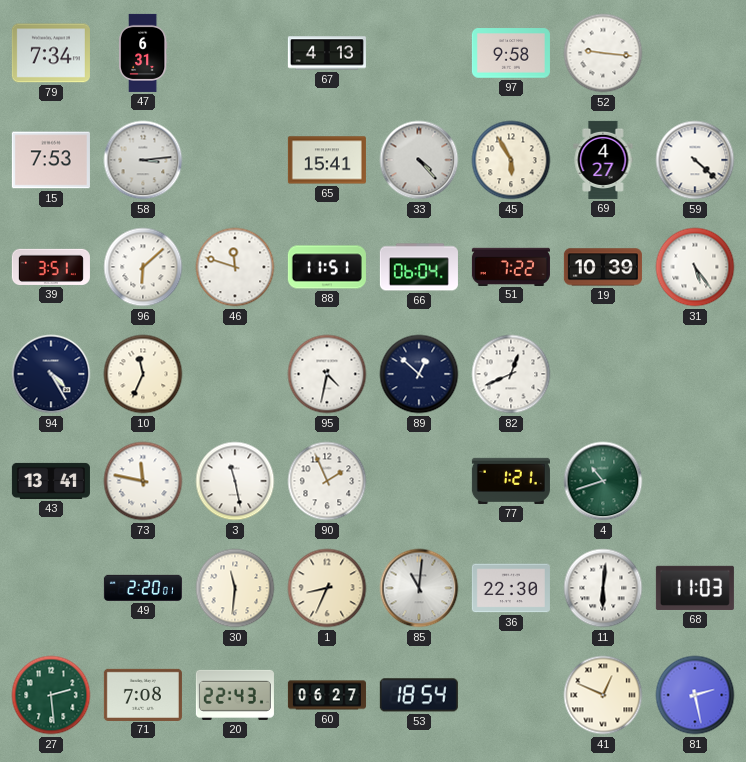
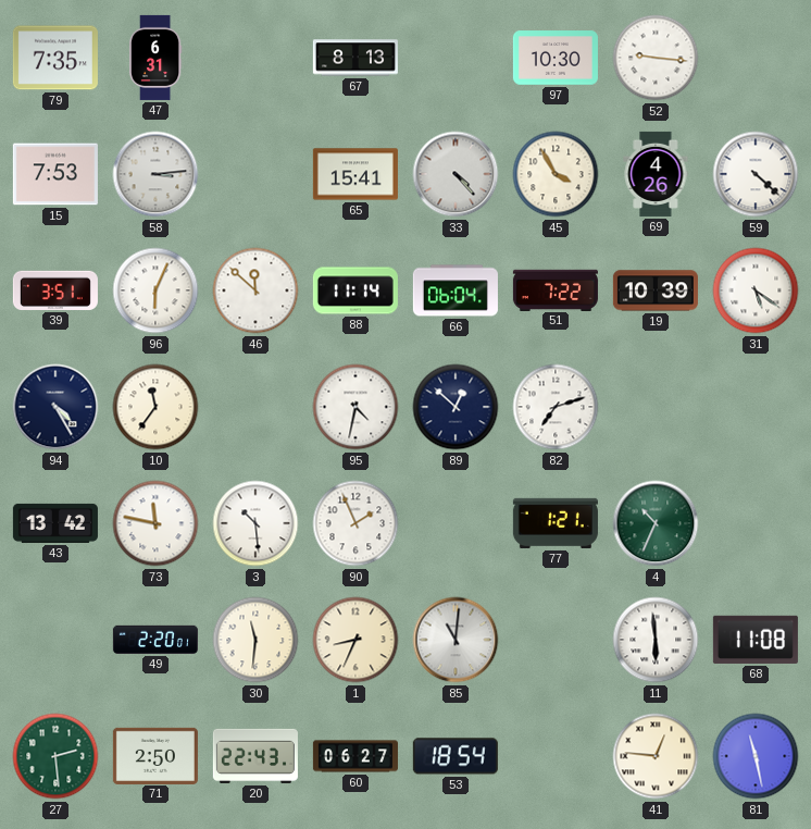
79: 7:34 -> 7:35
67: 4:13 -> 8:13
97: 9:58 -> 10:30
45: 5:55 -> 3:55
69: 4:27 -> 4:26
96: 6:08 -> 6:04
46: 11:48 -> 11:52
88: 11:51 -> 11:14
31: 5:24 -> 5:21
10: 11:34 -> 11:36
82: 12:41 -> 7:12
43: 13:41 -> 13:42
3: 11:28 -> 10:29
4: 10:42 -> 10:34
36: 22:30 -> none
11: 6:01 -> 5:59
68: 11:03 -> 11:08
71: 7:08 -> 2:50
41: 12:49 -> 12:46
81: 2:28 -> 11:28
